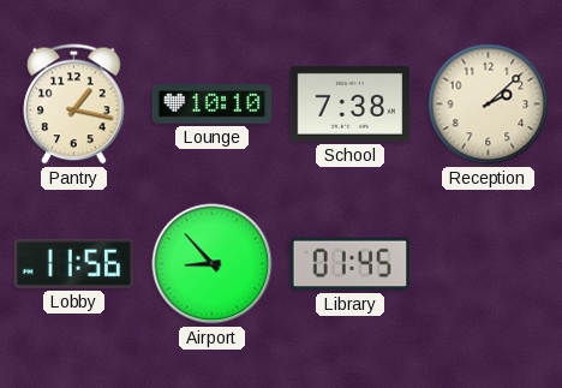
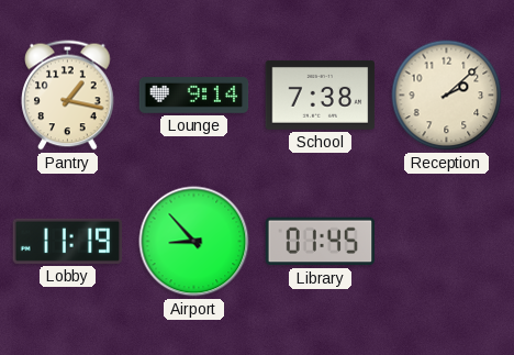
Lounge: 10:10 -> 9:14
Lobby: 11:56 -> 11:19
